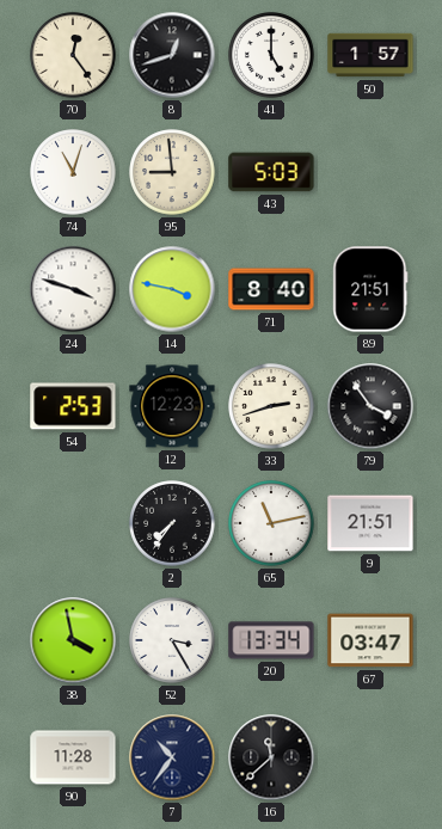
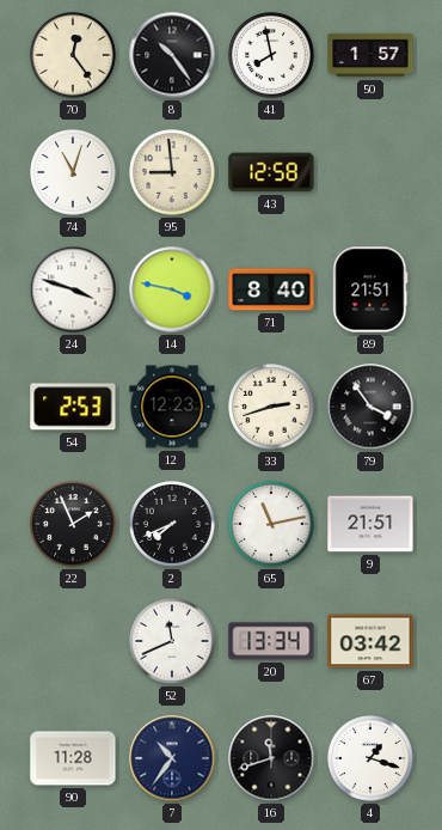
8: 12:42 -> 10:24
41: 5:00 -> 7:58
43: 5:03 -> 12:58
22: none -> 1:56
2: 7:36 -> 7:41
38: 3:58 -> none
52: 3:25 -> 11:41
67: 03:47 -> 03:42
16: 11:38 -> 11:42
4: none -> 1:18
